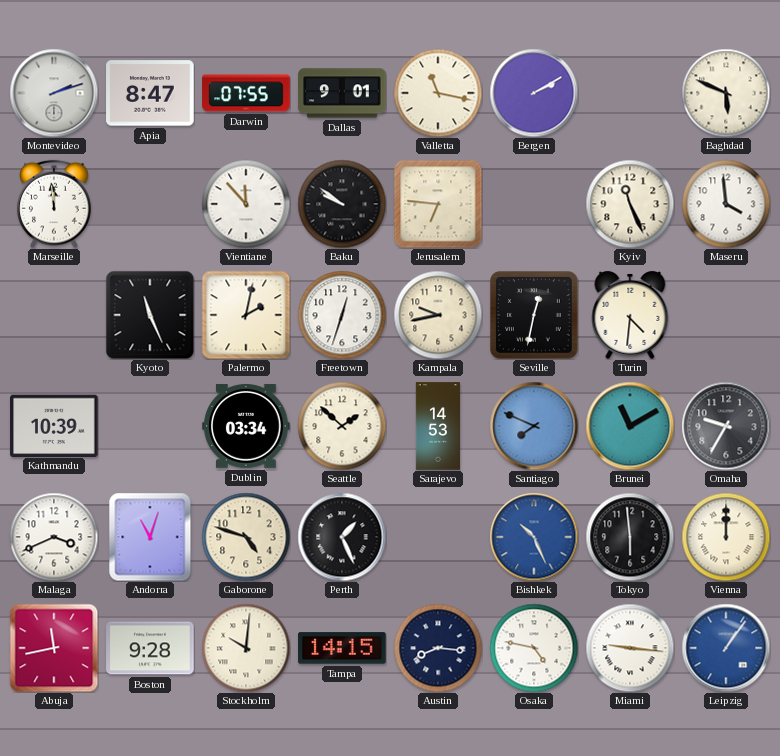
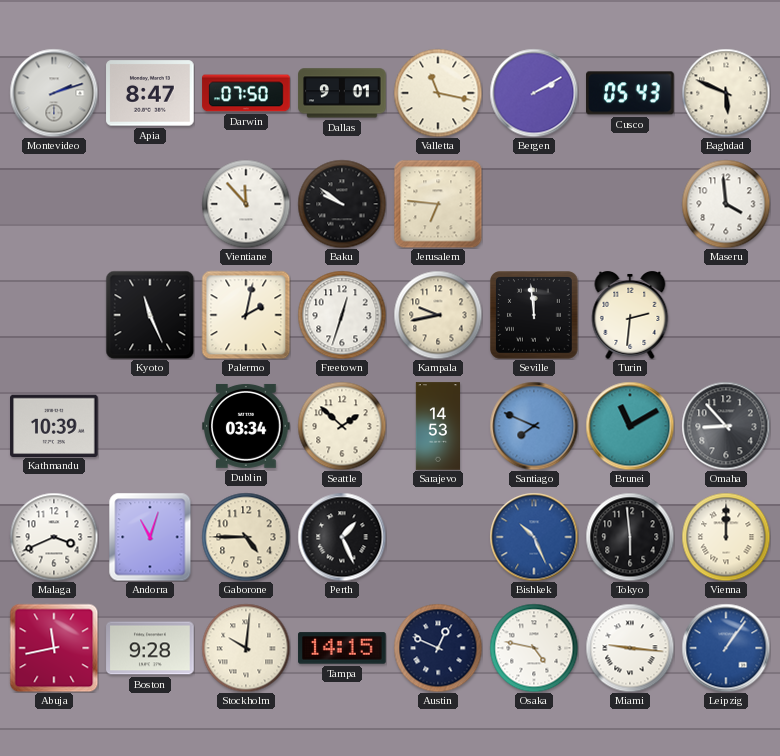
Darwin: 07:55 -> 07:50
Cusco: none -> 05:43
Marseille: 11:59 -> none
Kyiv: 11:26 -> none
Seville: 12:32 -> 11:59
Turin: 4:31 -> 2:31
Omaha: 9:35 -> 8:53
Gaborone: 4:48 -> 4:45
Austin: 8:16 -> 12:49
